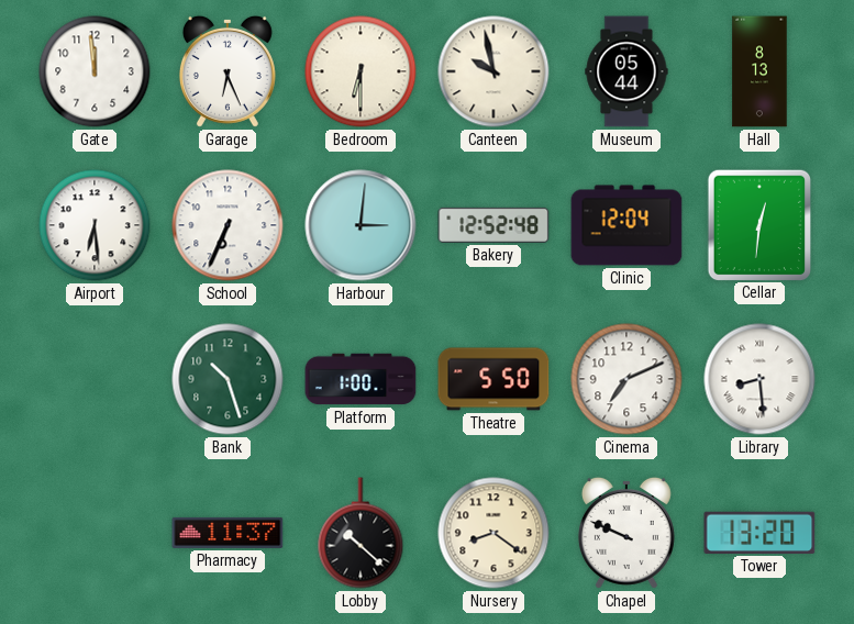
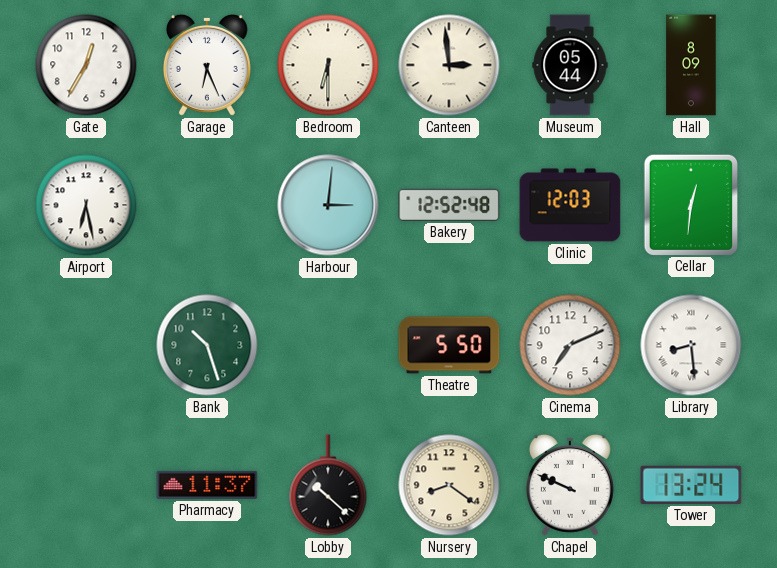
Gate: 11:59 -> 12:35
Canteen: 9:58 -> 2:59
Hall: 8:13 -> 8:09
Airport: 6:29 -> 6:28
School: 6:34 -> none
Clinic: 12:04 -> 12:03
Platform: 1:00 -> none
Tower: 13:20 -> 13:24
